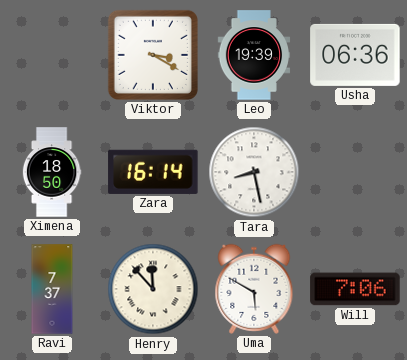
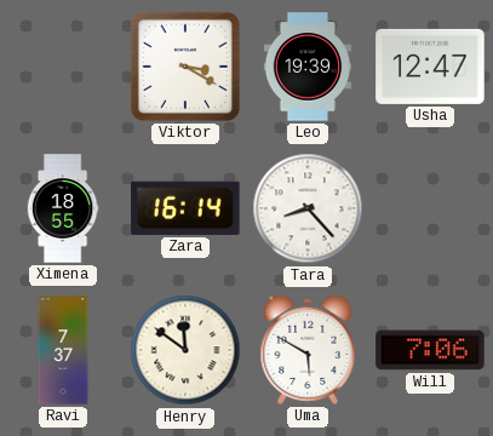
Usha: 06:36 -> 12:47
Ximena: 18:50 -> 18:55
Tara: 8:28 -> 8:23
Henry: 11:53 -> 11:51
